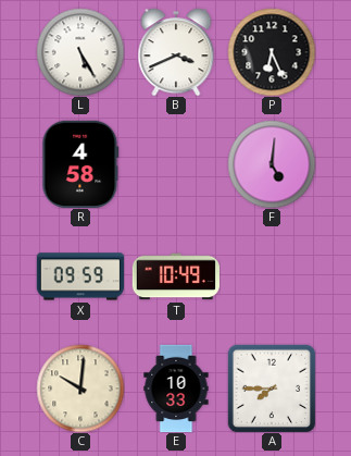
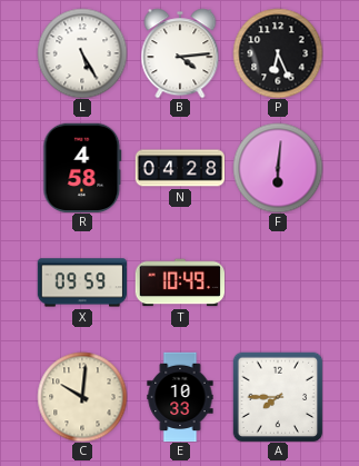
B: 3:41 -> 4:14
N: none -> 04:28
F: 5:01 -> 6:01
